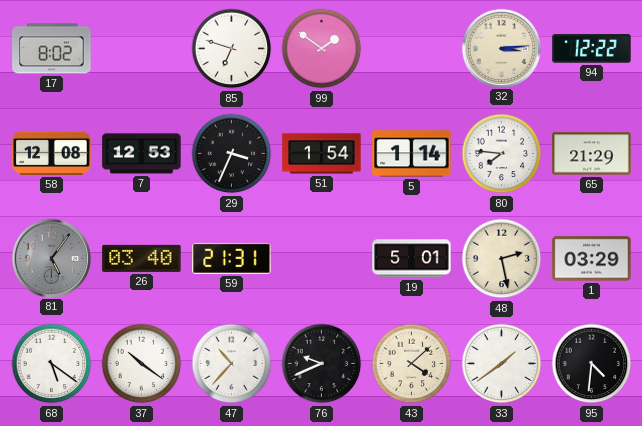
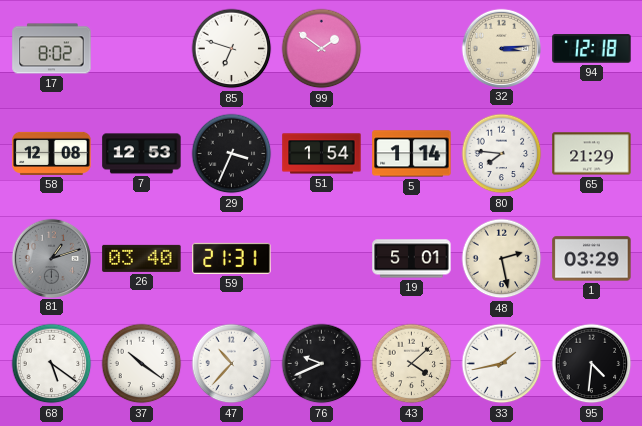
94: 12:22 -> 12:18
81: 5:06 -> 1:12
33: 1:39 -> 1:43
